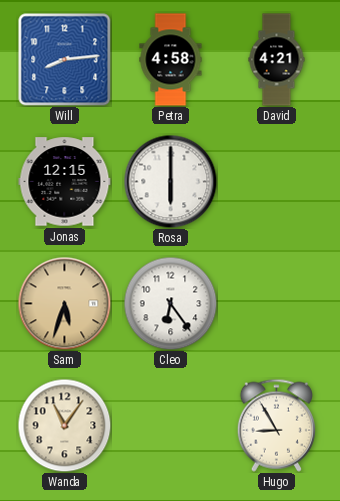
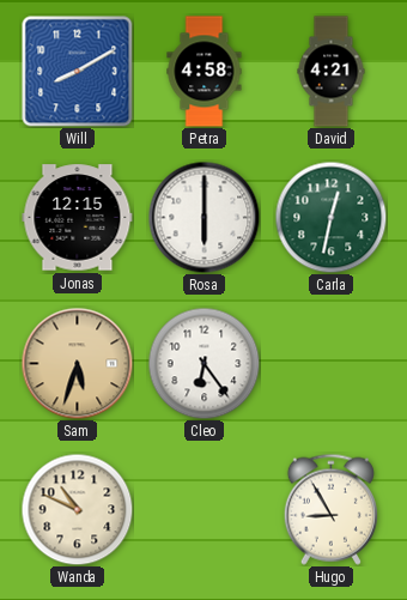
Will: 8:14 -> 8:10
Carla: none -> 12:32
Wanda: 11:06 -> 10:49
